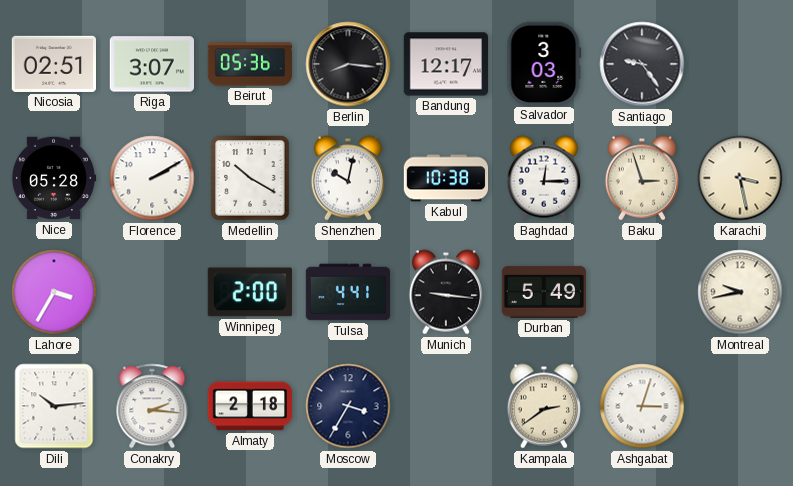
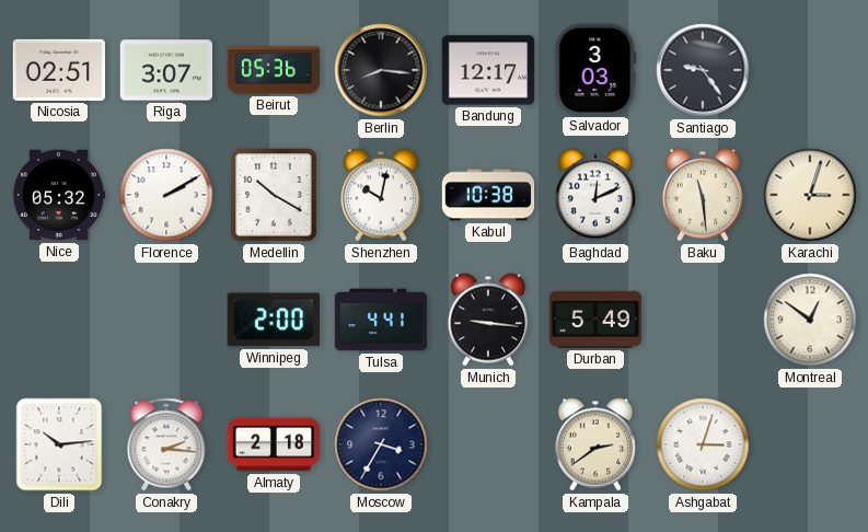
Nice: 05:28 -> 05:32
Baghdad: 12:15 -> 12:11
Baku: 2:57 -> 11:29
Karachi: 3:28 -> 3:03
Lahore: 3:35 -> none
Montreal: 9:43 -> 12:51
